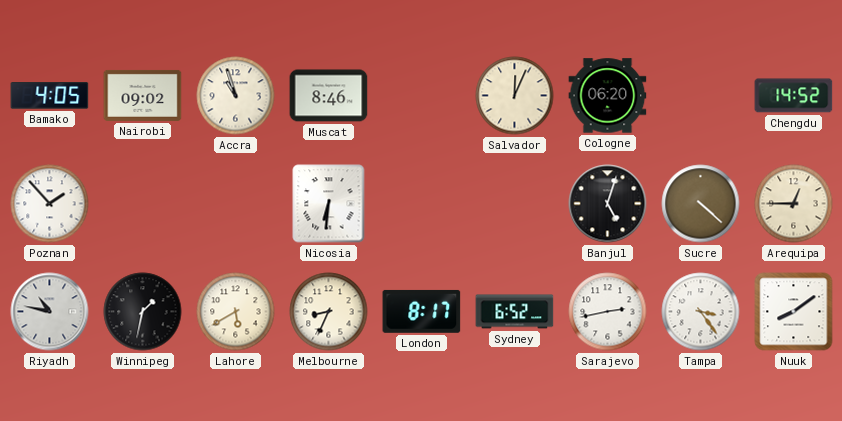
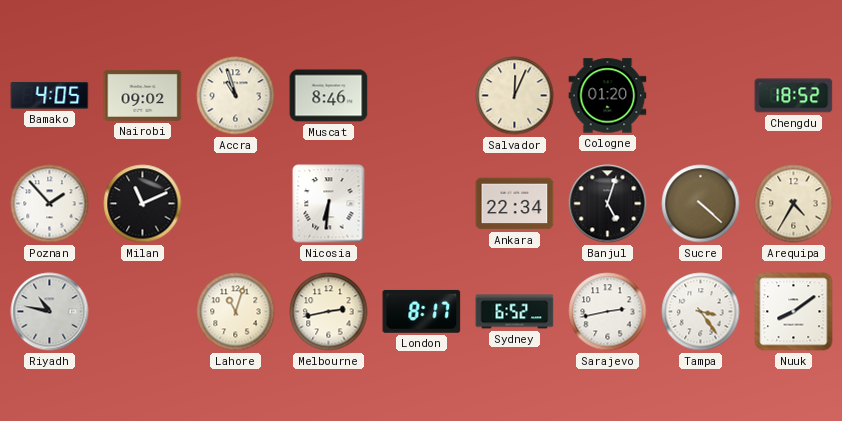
Cologne: 06:20 -> 01:20
Chengdu: 14:52 -> 18:52
Milan: none -> 11:11
Ankara: none -> 22:34
Arequipa: 12:45 -> 4:35
Winnipeg: 1:32 -> none
Lahore: 5:40 -> 11:03
Melbourne: 8:34 -> 2:43
